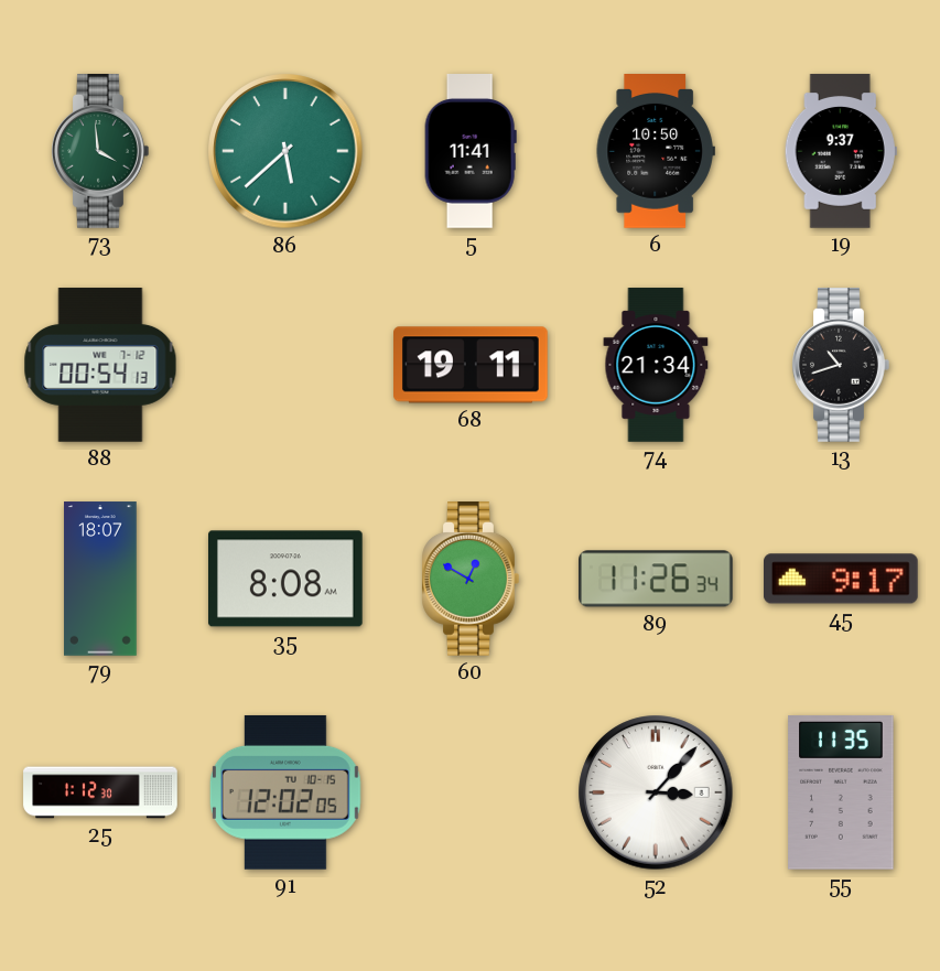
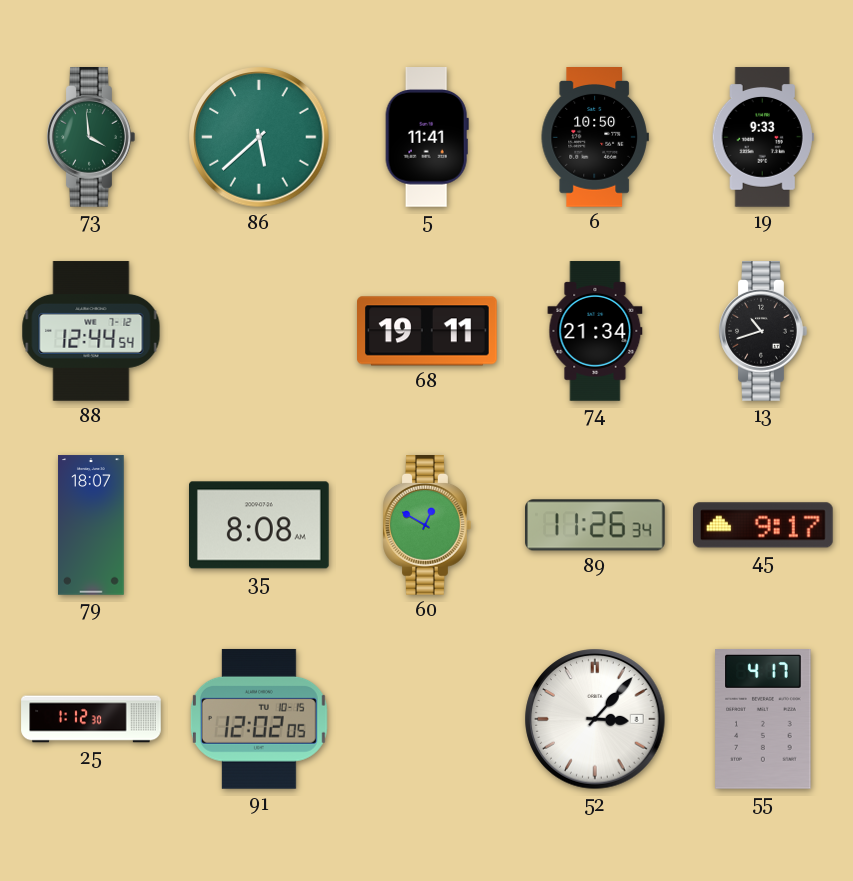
19: 9:37 -> 9:33
88: 00:54 -> 12:44
55: 11:35 -> 4:17
